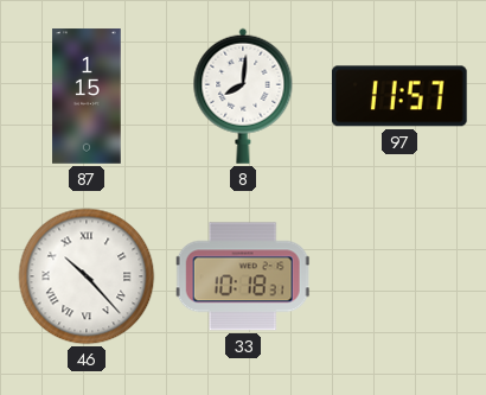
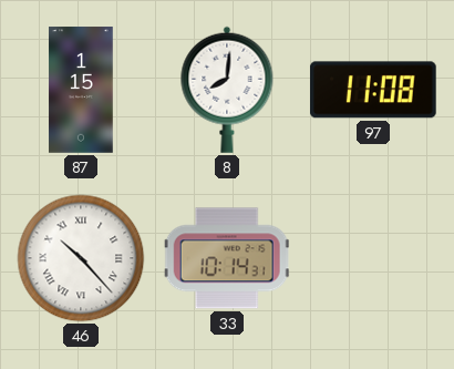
97: 11:57 -> 11:08
33: 10:18 -> 10:14
